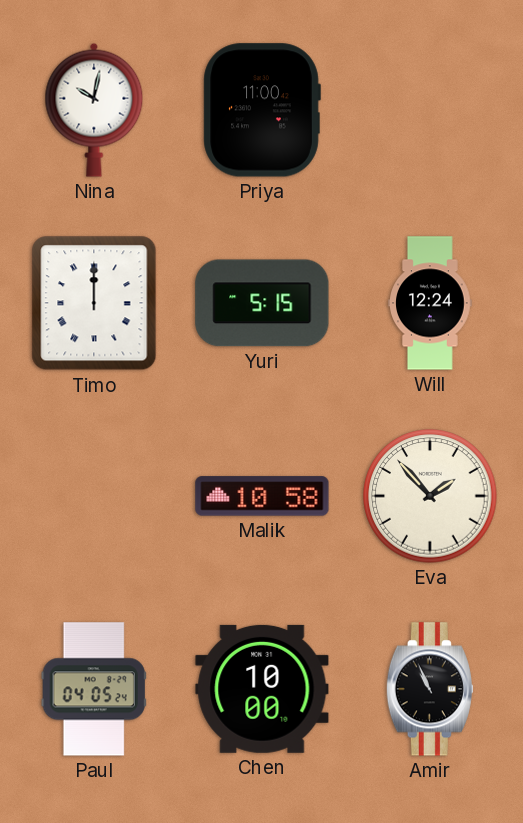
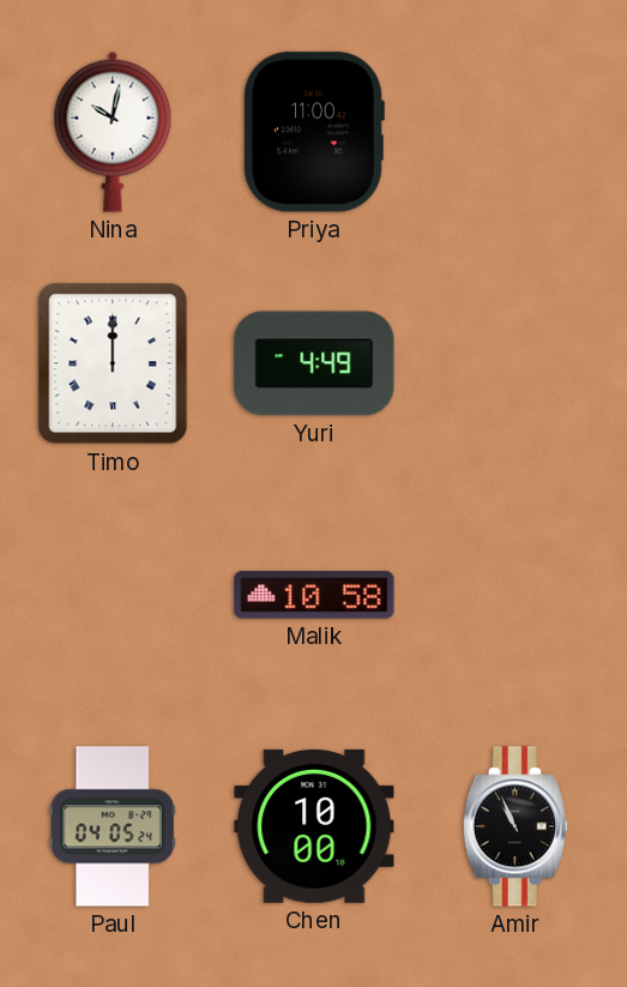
Yuri: 5:15 -> 4:49
Will: 12:24 -> none
Eva: 1:53 -> none
